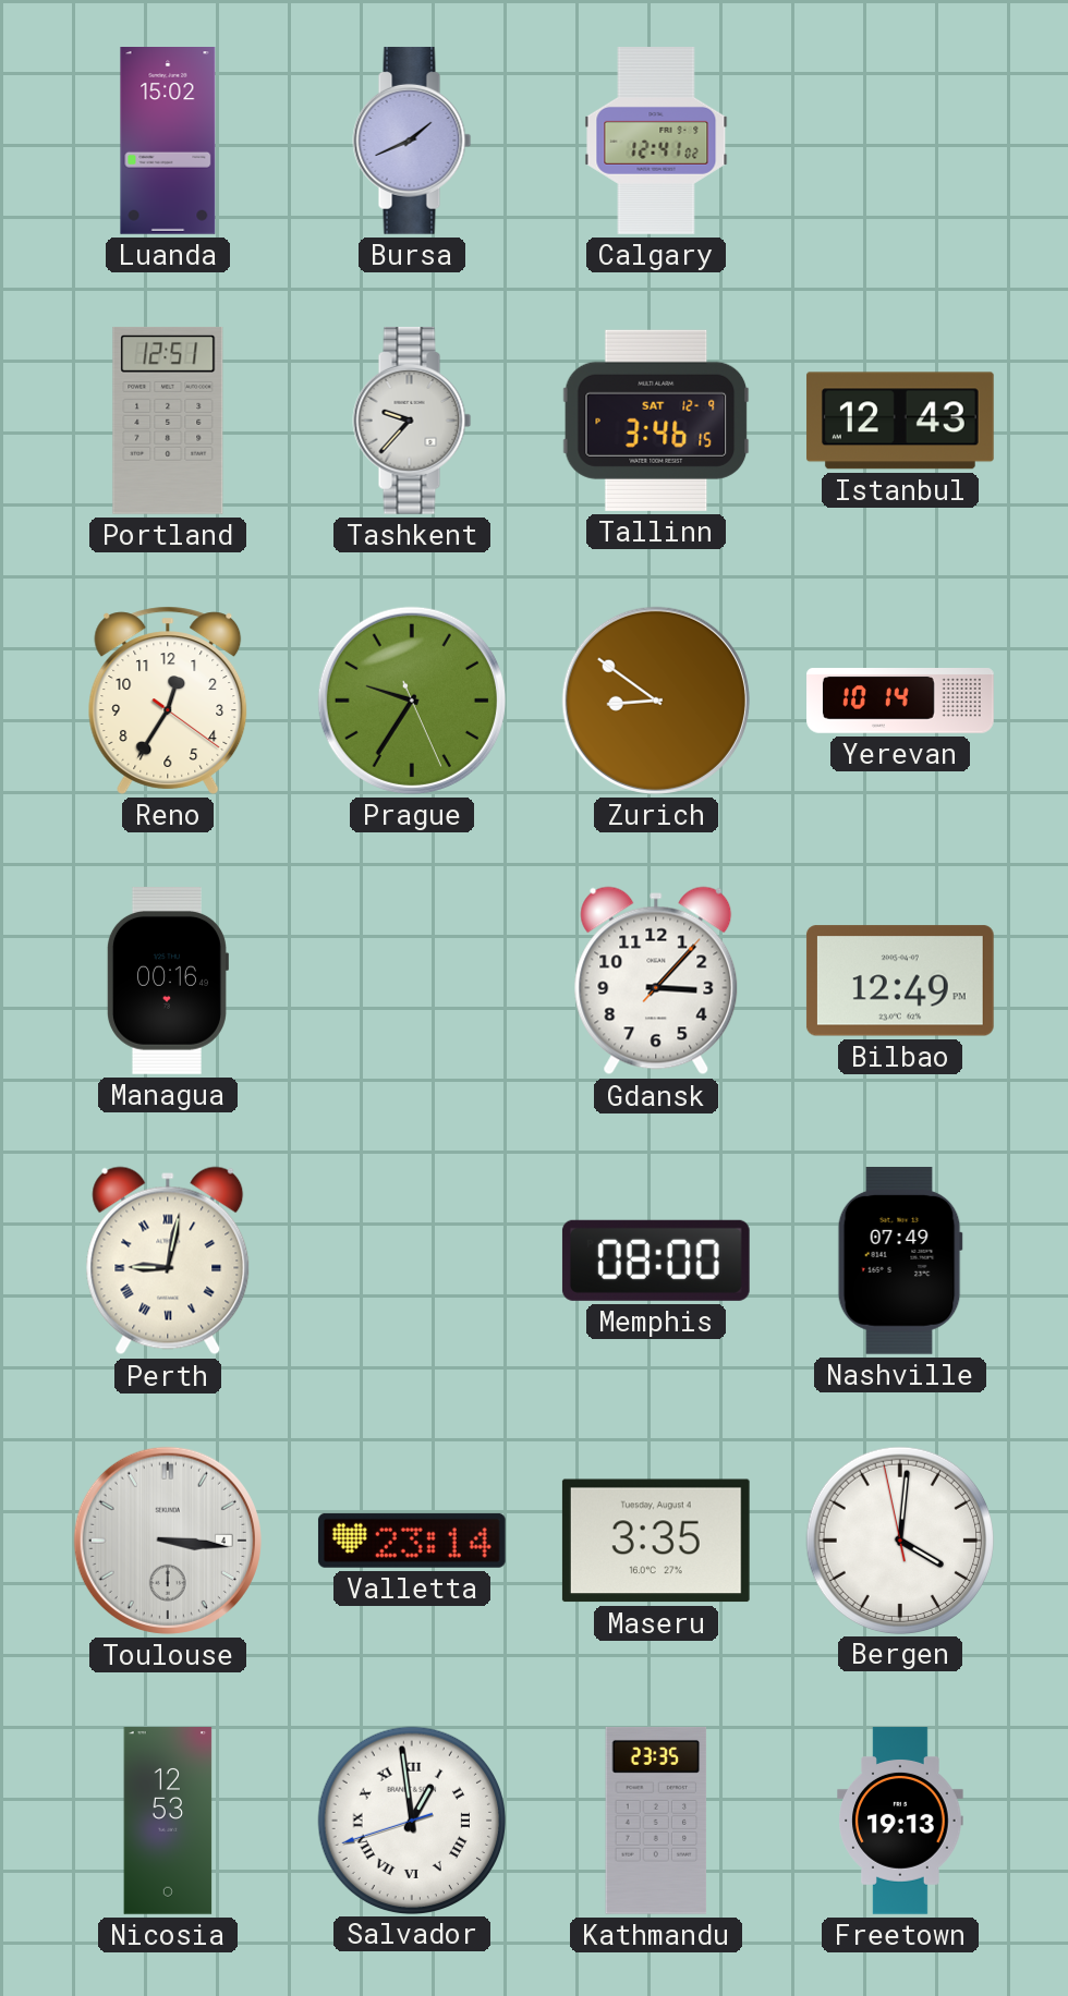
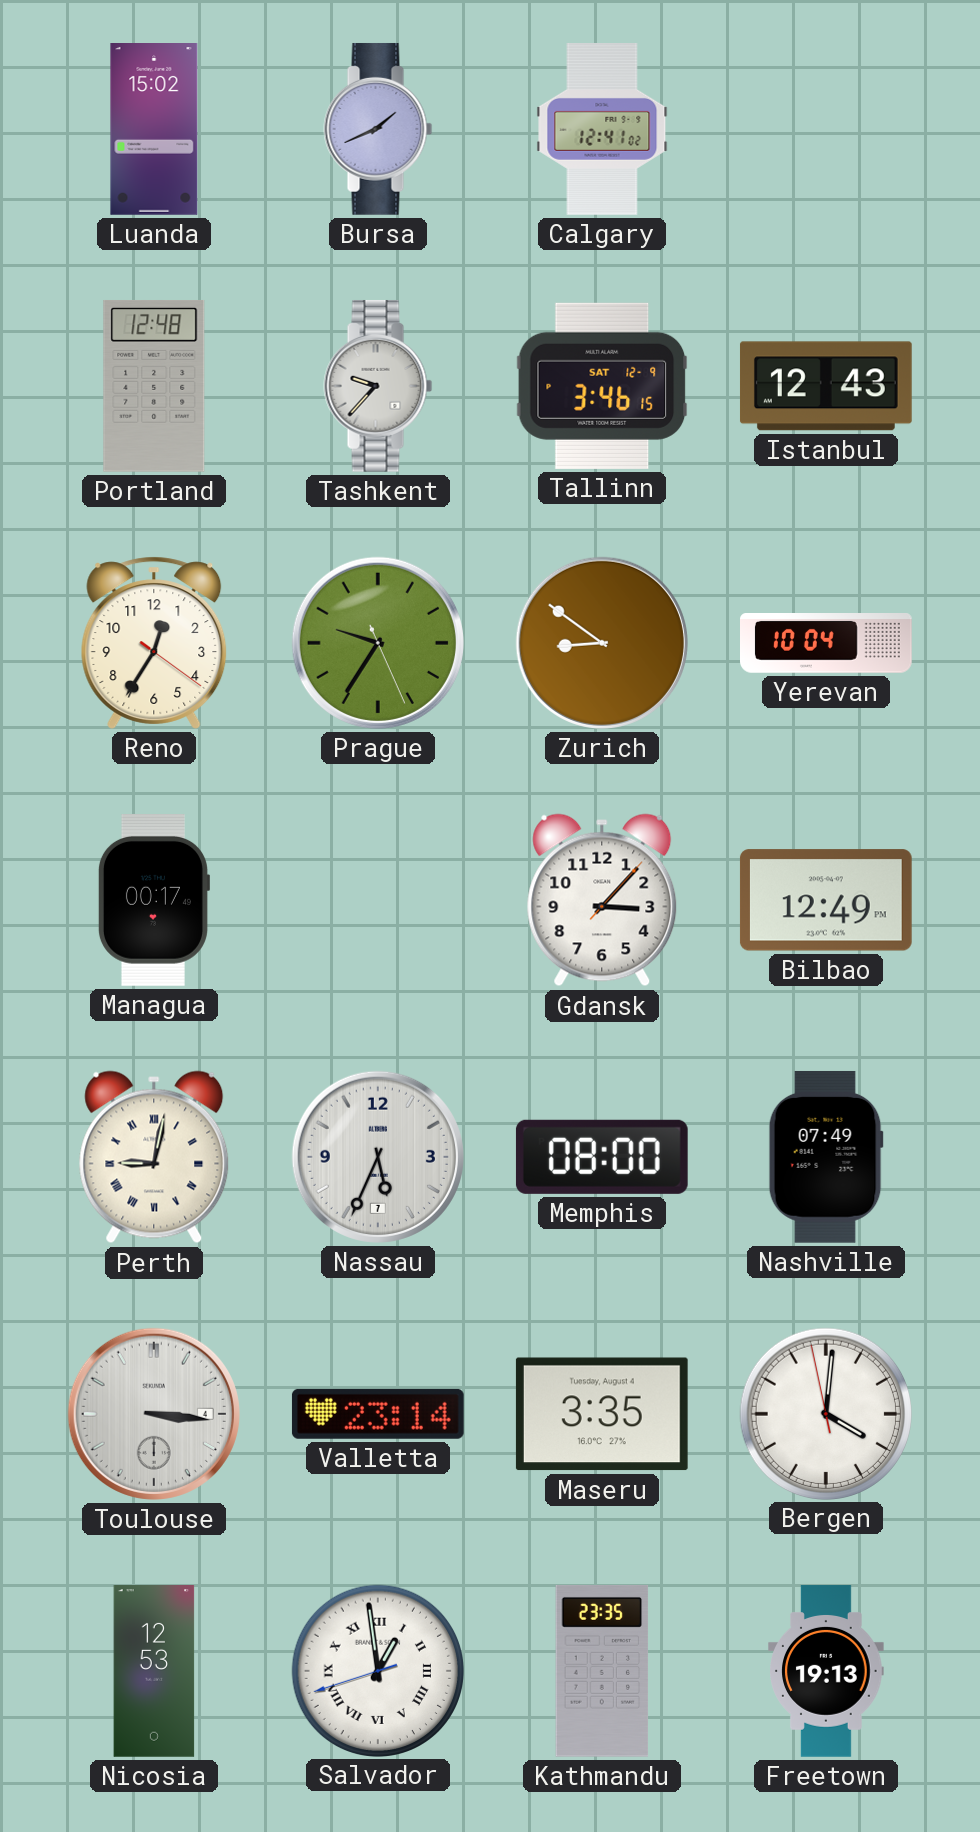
Portland: 12:51 -> 12:48
Yerevan: 10:14 -> 10:04
Managua: 00:16 -> 00:17
Nassau: none -> 5:34
